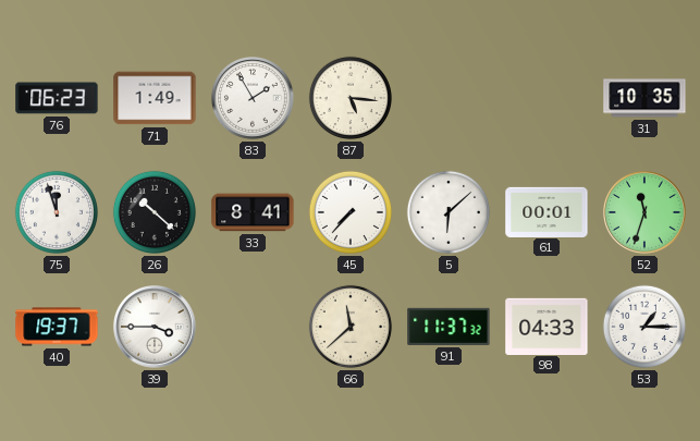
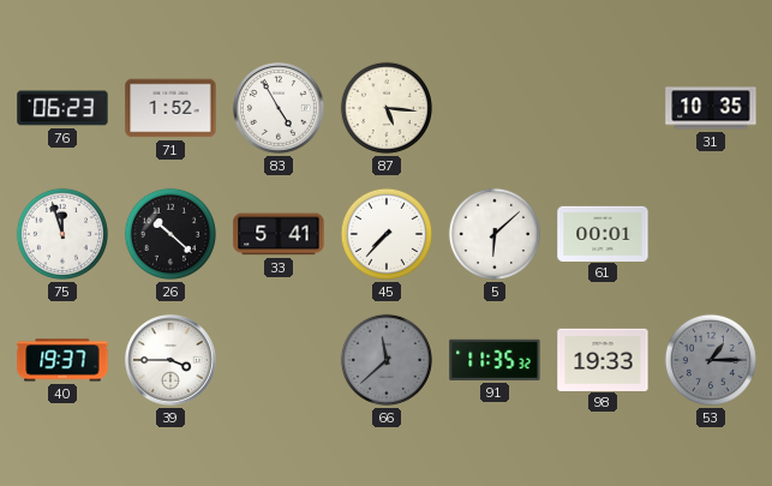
71: 1:49 -> 1:52
83: 1:55 -> 4:55
33: 8:41 -> 5:41
52: 11:33 -> none
66 dial: cream -> grey
91: 11:37 -> 11:35
98: 04:33 -> 19:33
53 dial: white -> grey
